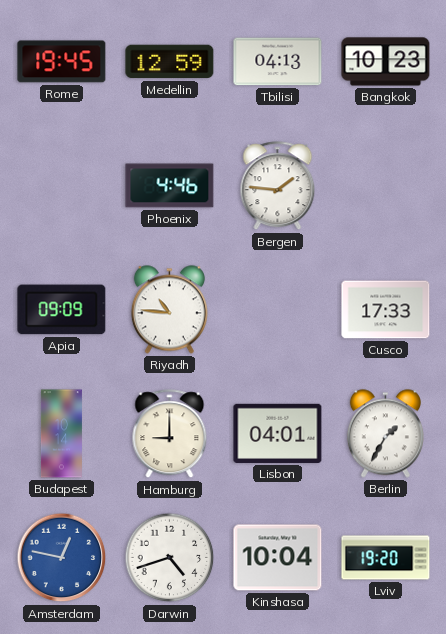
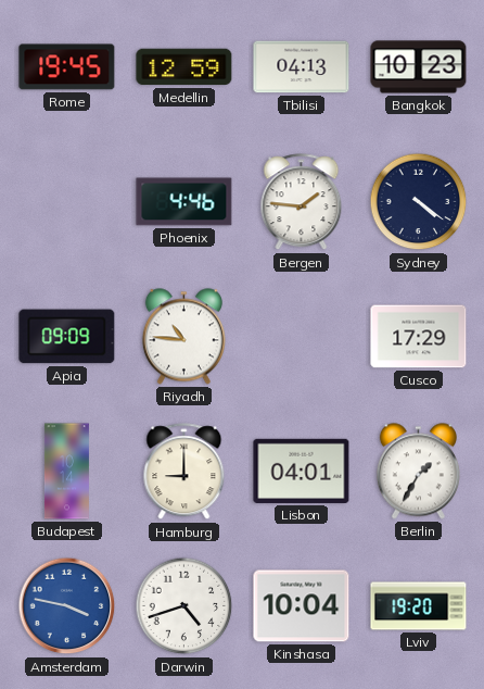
Sydney: none -> 4:21
Cusco: 17:33 -> 17:29
Amsterdam: 12:47 -> 3:47
